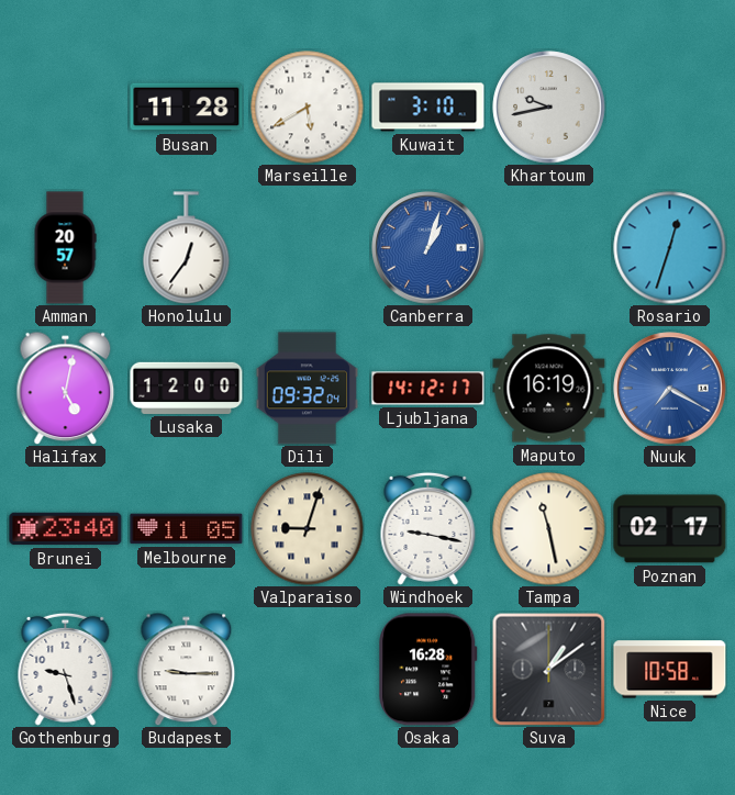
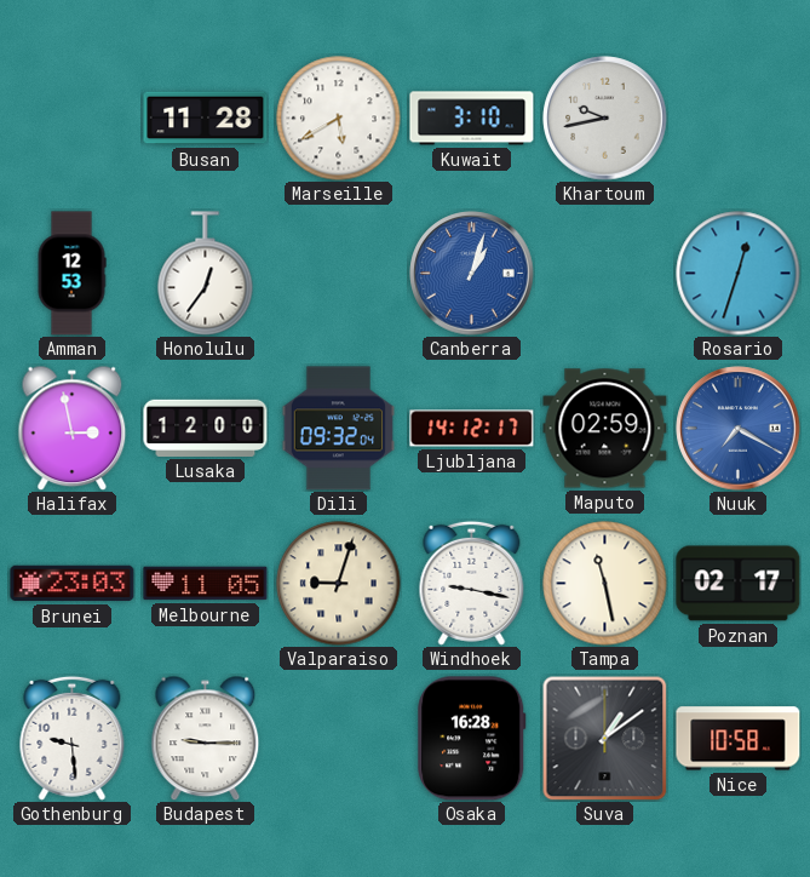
Amman: 20:57 -> 12:53
Halifax: 5:02 -> 2:58
Maputo: 16:19 -> 02:59
Brunei: 23:40 -> 23:03
Gothenburg: 9:27 -> 9:29
